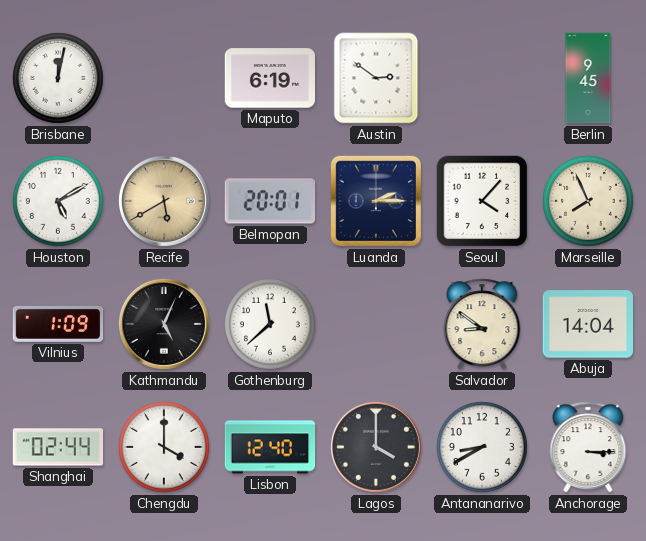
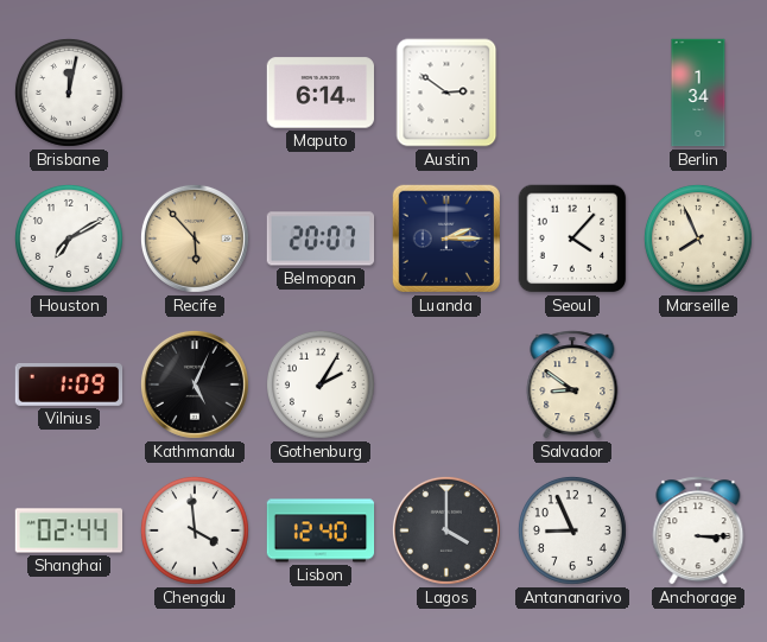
Maputo: 6:19 -> 6:14
Berlin: 9:45 -> 1:34
Houston: 5:10 -> 7:10
Recife: 5:40 -> 5:53
Belmopan: 20:01 -> 20:07
Gothenburg: 11:38 -> 2:05
Abuja: 14:04 -> none
Chengdu: 4:00 -> 3:59
Antananarivo: 8:40 -> 8:56
